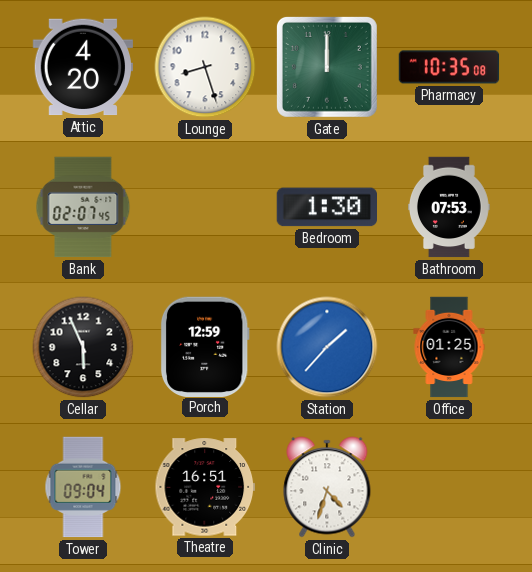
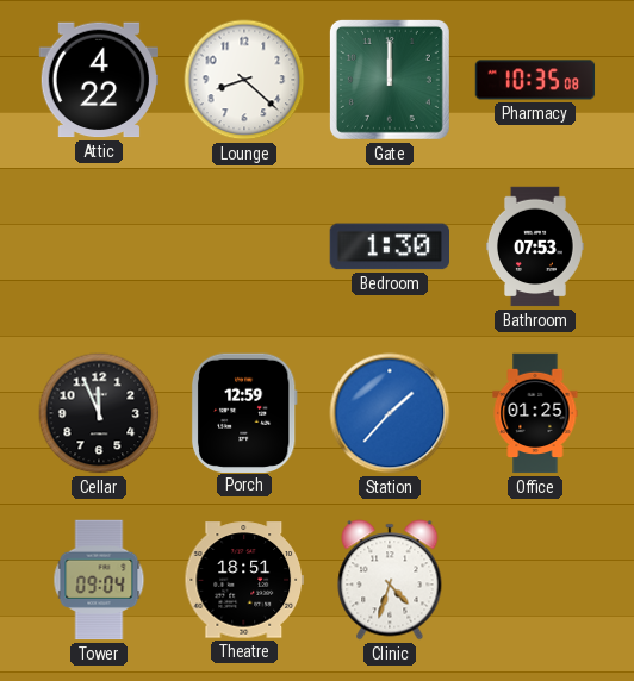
Attic: 4:20 -> 4:22
Lounge: 8:27 -> 8:22
Bank: 02:07 -> none
Cellar: 5:56 -> 11:56
Theatre: 16:51 -> 18:51
